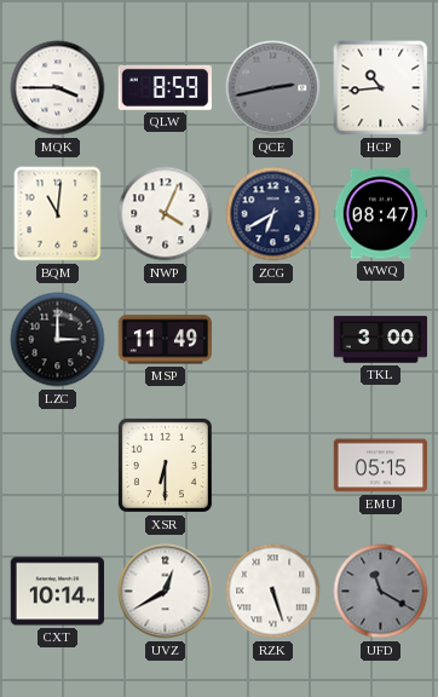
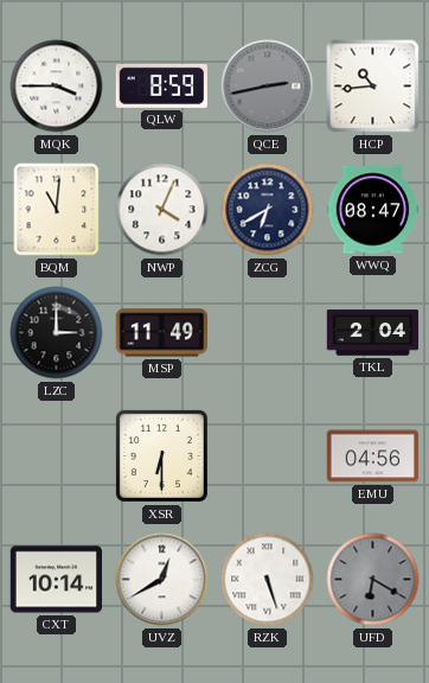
TKL: 3:00 -> 2:04
EMU: 05:15 -> 04:56
UFD: 11:20 -> 6:20
